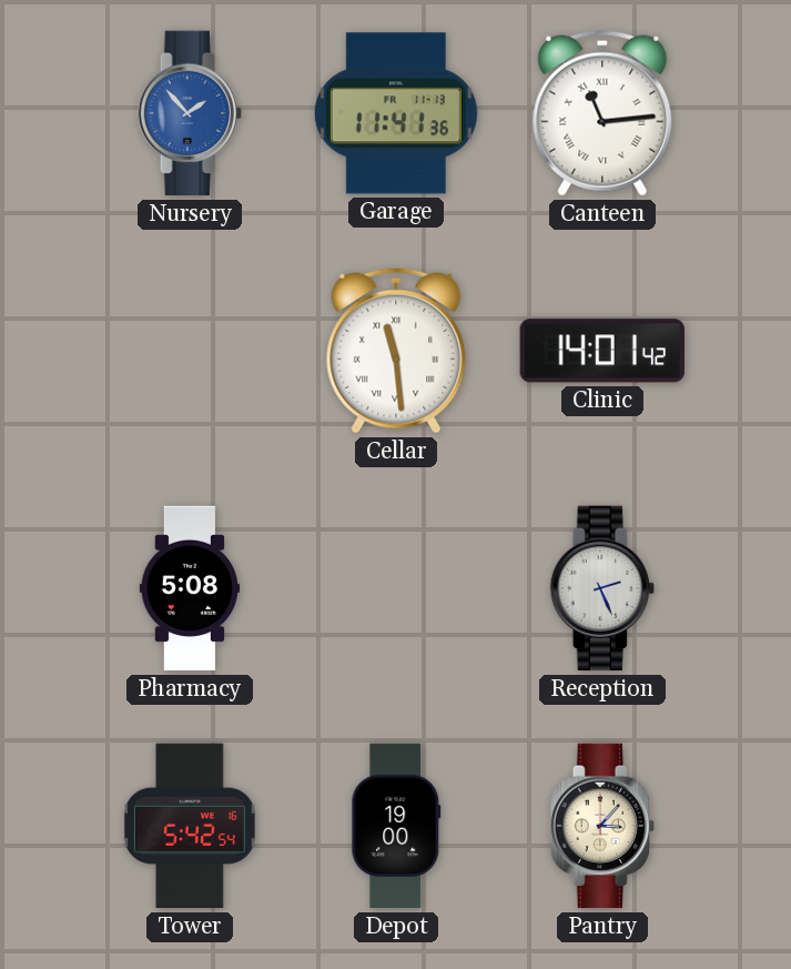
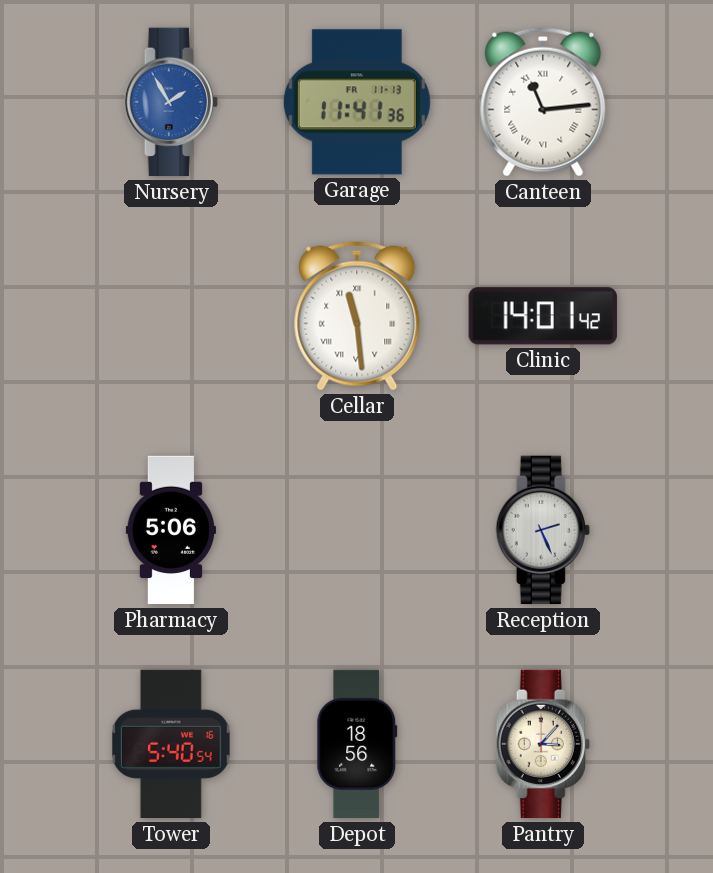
Nursery: 1:53 -> 1:55
Pharmacy: 5:08 -> 5:06
Tower: 5:42 -> 5:40
Depot: 19:00 -> 18:56
